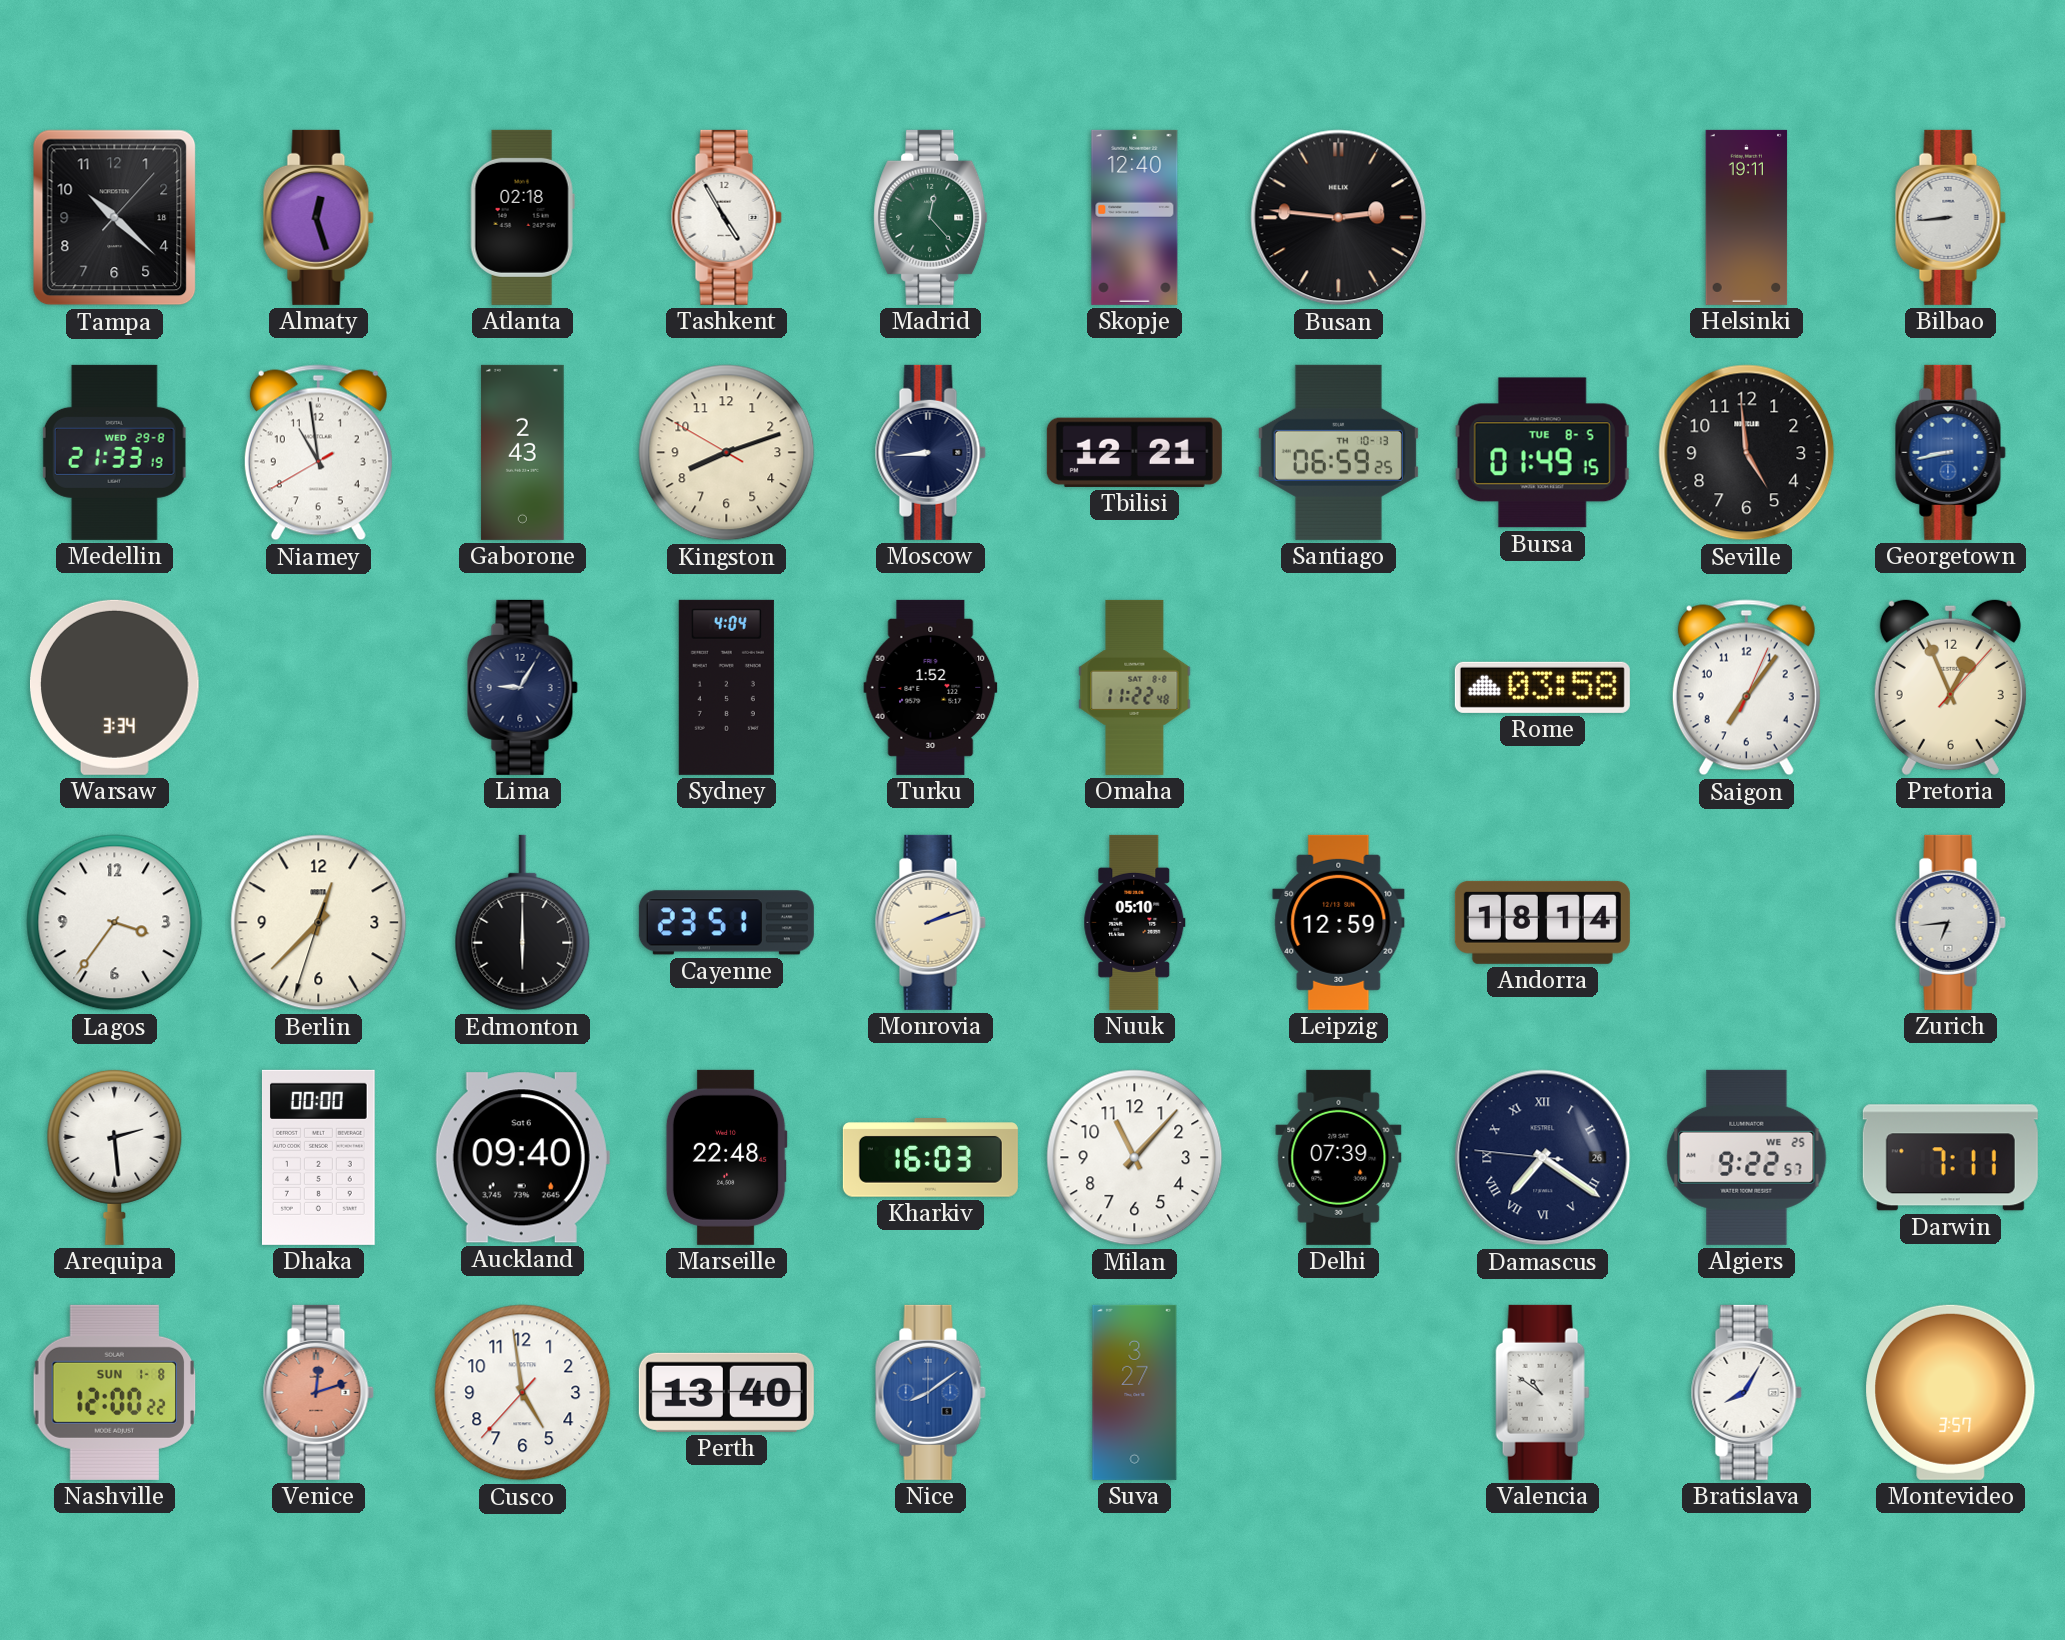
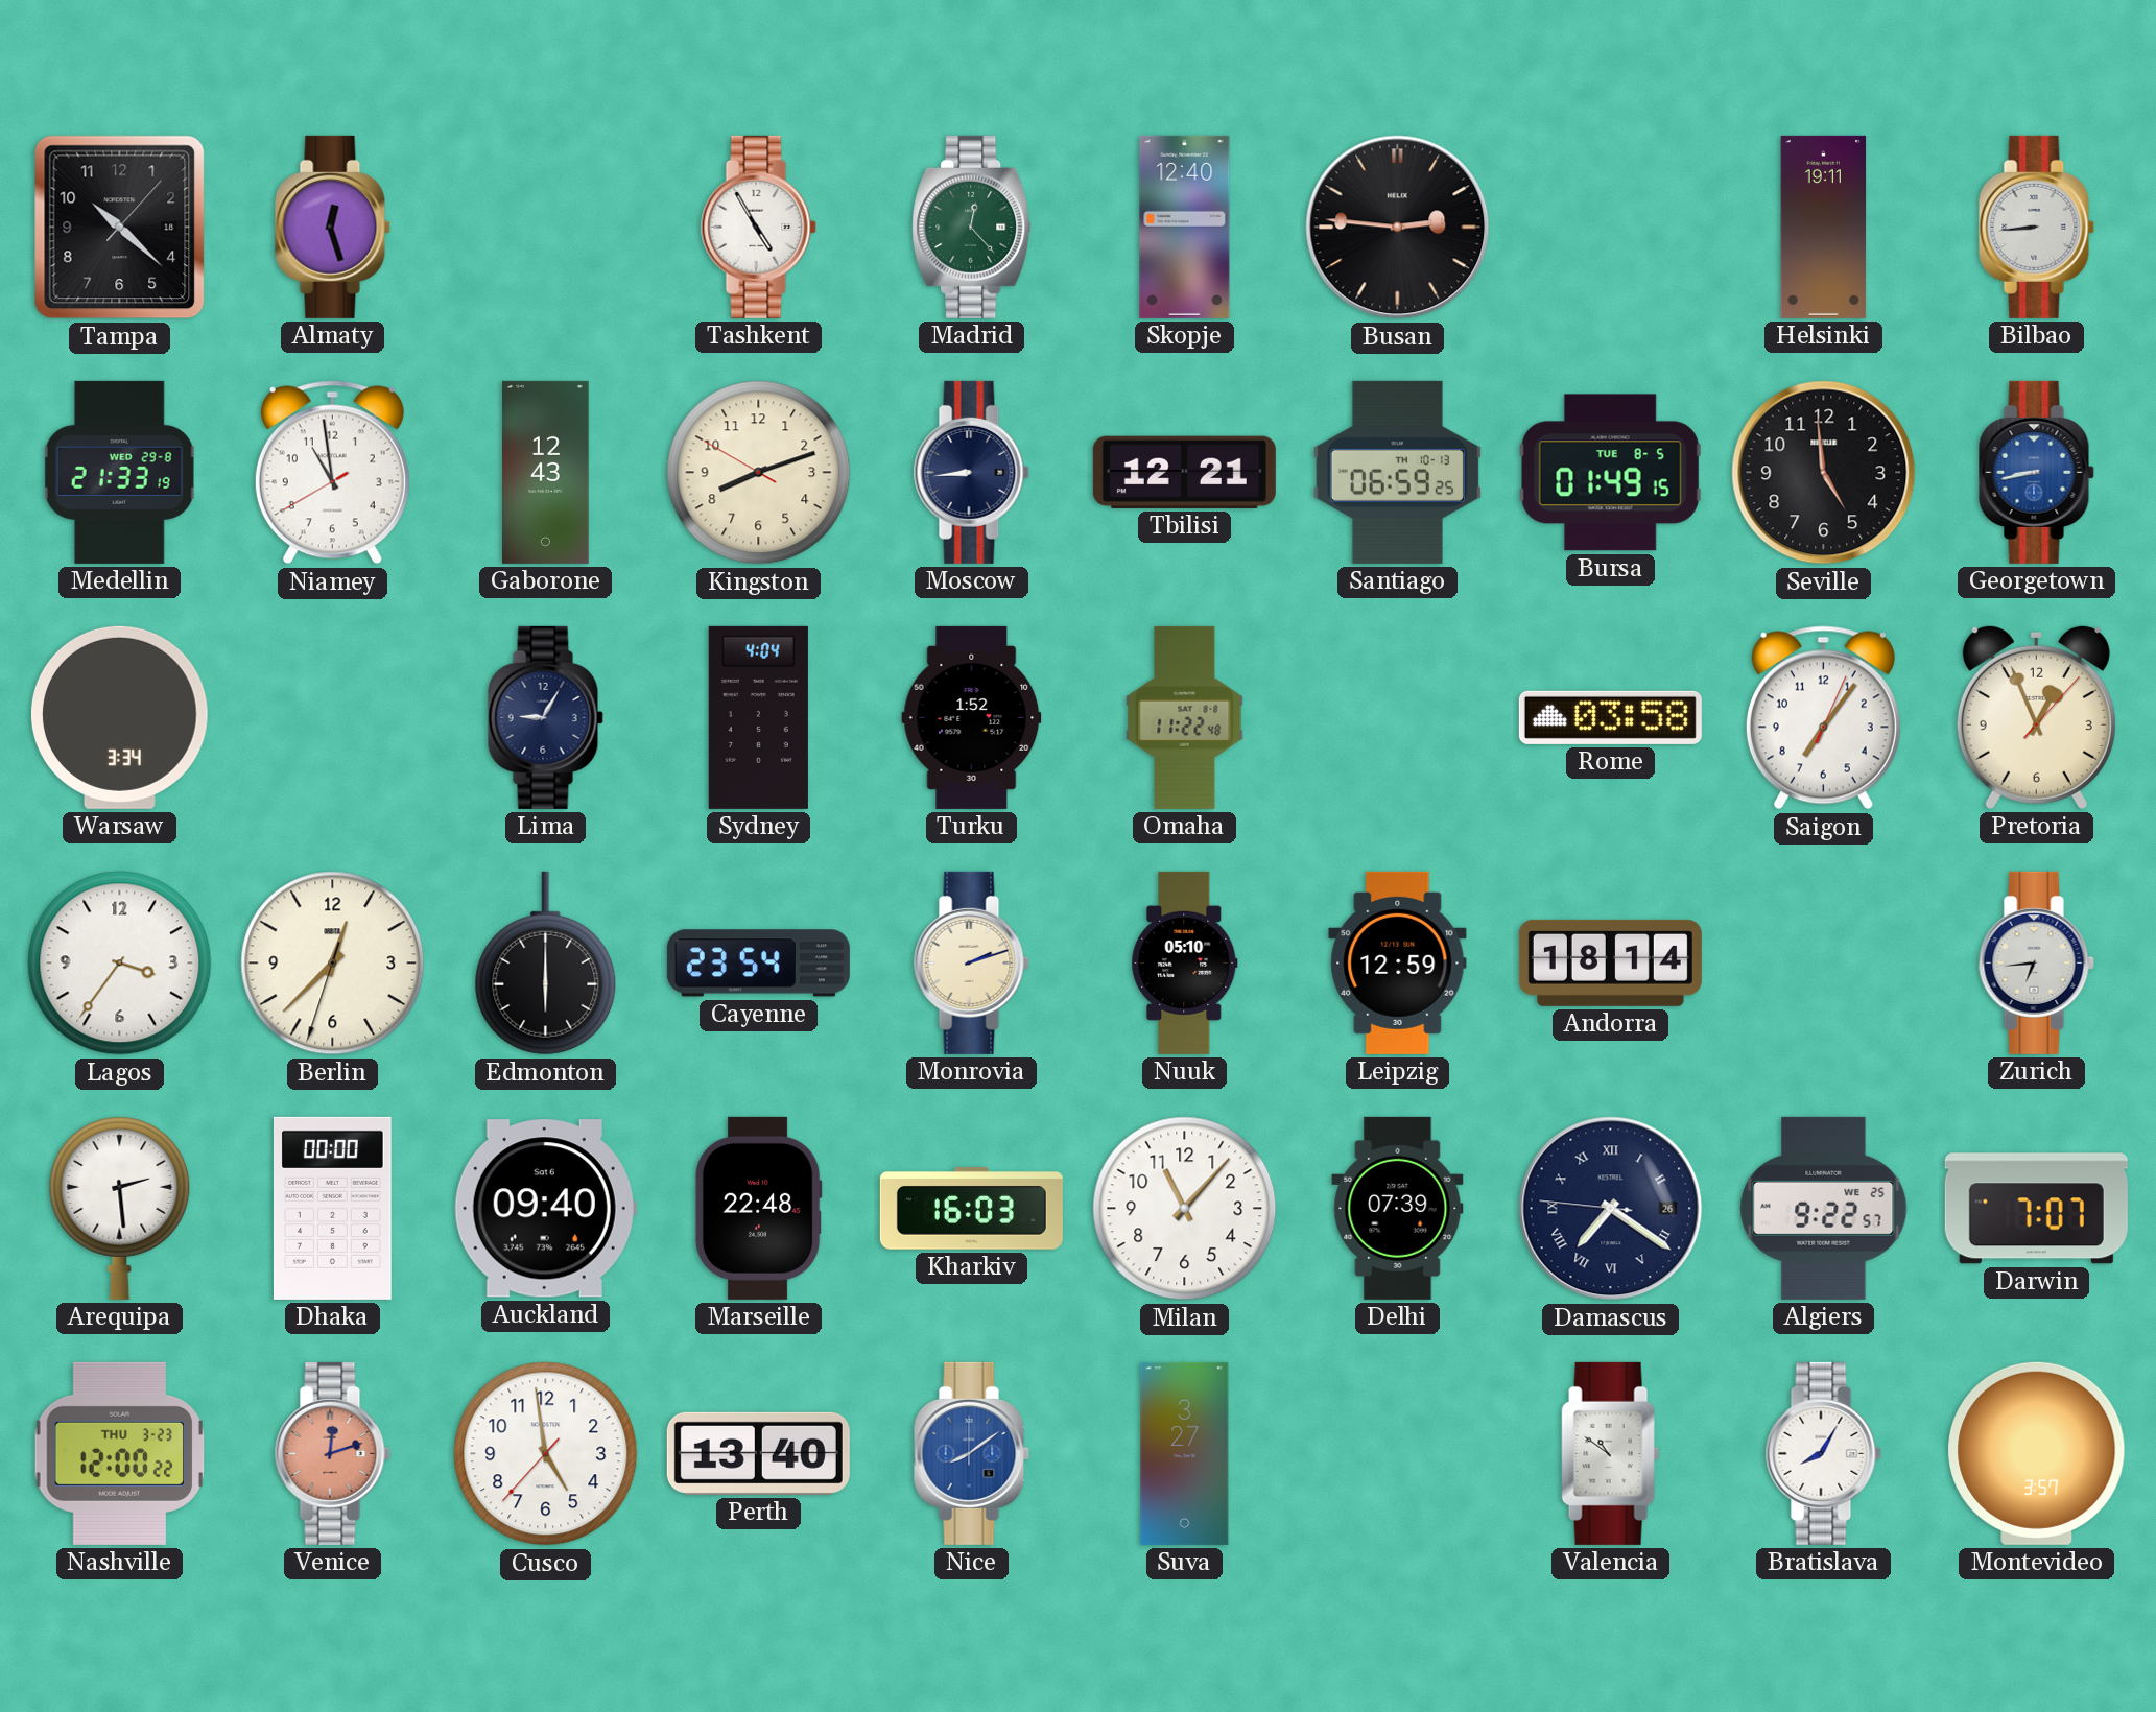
Atlanta: 02:18 -> none
Gaborone: 2:43 -> 12:43
Cayenne: 23:51 -> 23:54
Darwin: 7:11 -> 7:07
Nashville date: SUN 1-8 -> THU 3-23
